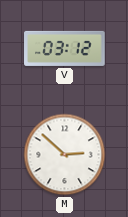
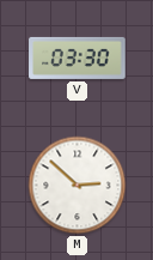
V: 03:12 -> 03:30
